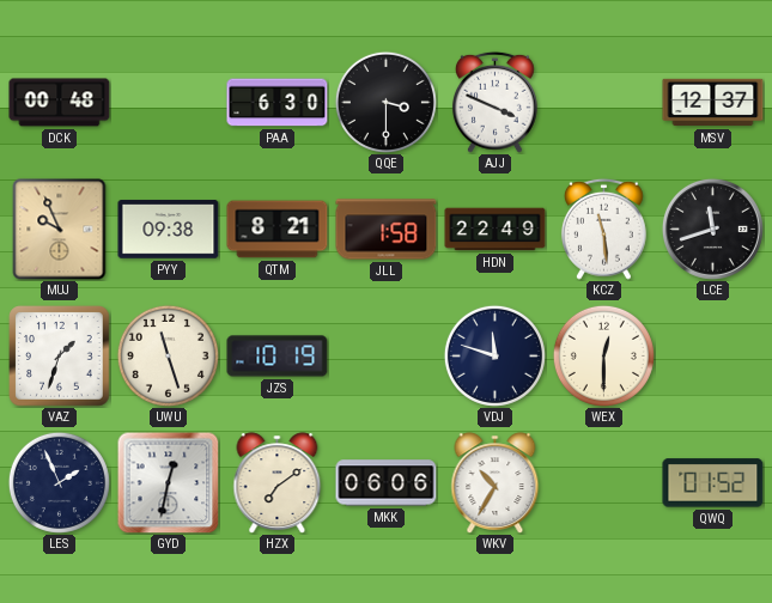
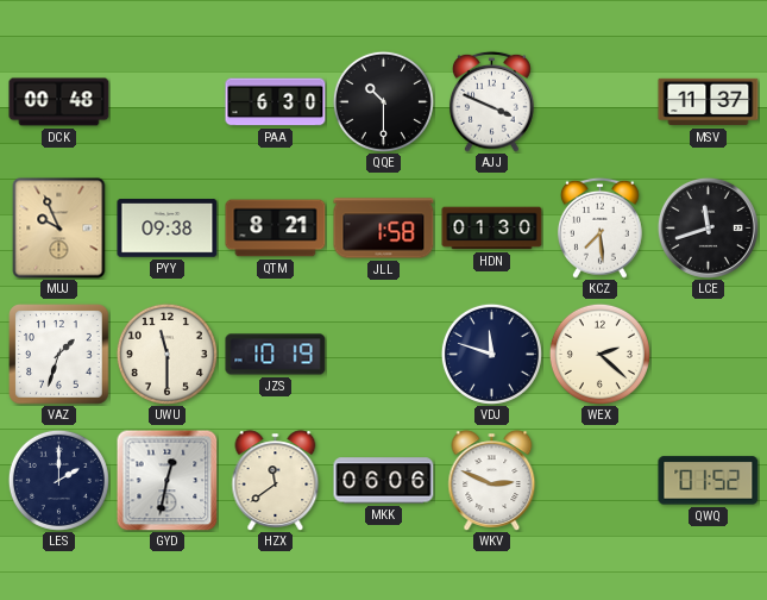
QQE: 3:30 -> 10:30
MSV: 12:37 -> 11:37
HDN: 22:49 -> 01:30
KCZ: 11:29 -> 7:29
UWU: 11:27 -> 11:30
WEX: 12:30 -> 2:22
LES: 1:56 -> 2:00
HZX: 7:09 -> 11:39
WKV: 10:35 -> 2:49
